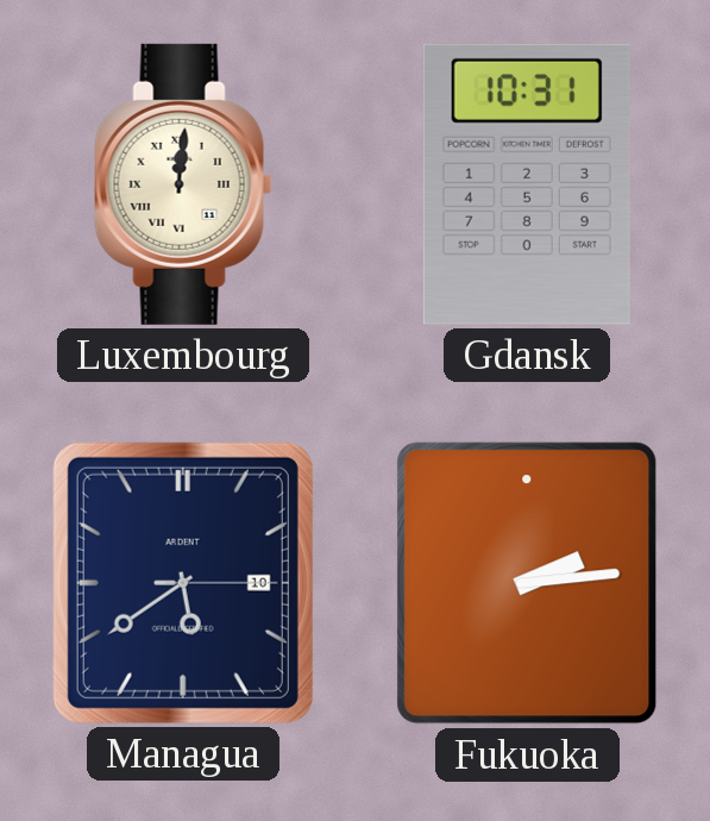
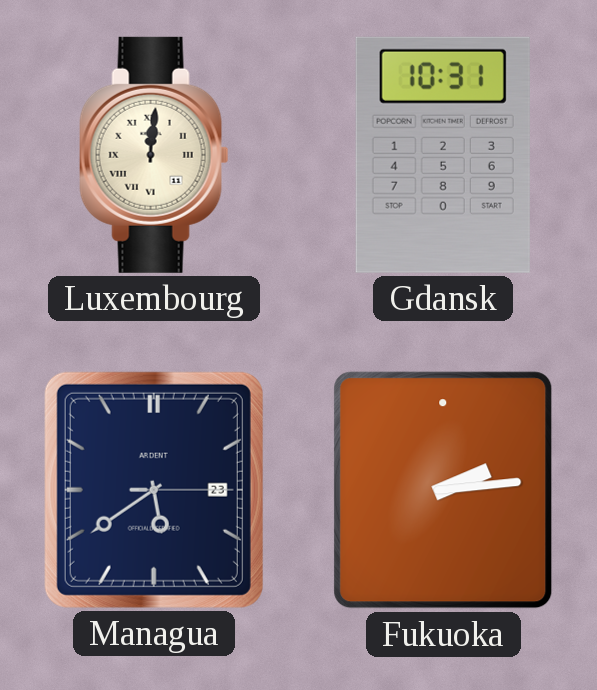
Managua date: 10 -> 23
